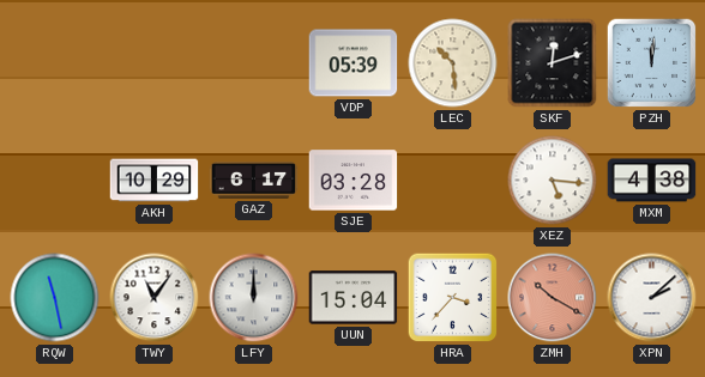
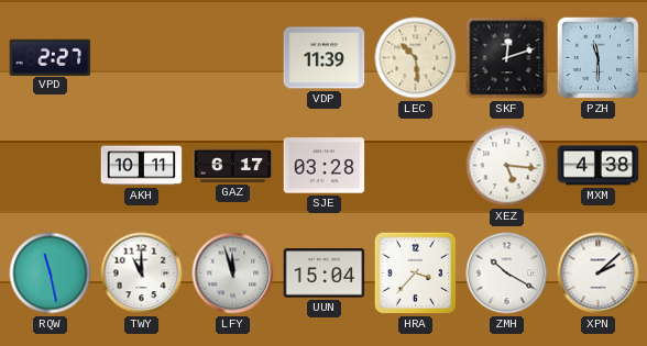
VPD: none -> 2:27
VDP: 05:39 -> 11:39
PZH: 12:01 -> 11:30
AKH: 10:29 -> 10:11
TWY: 11:06 -> 11:00
LFY: 12:00 -> 11:57
ZMH dial: salmon -> white
